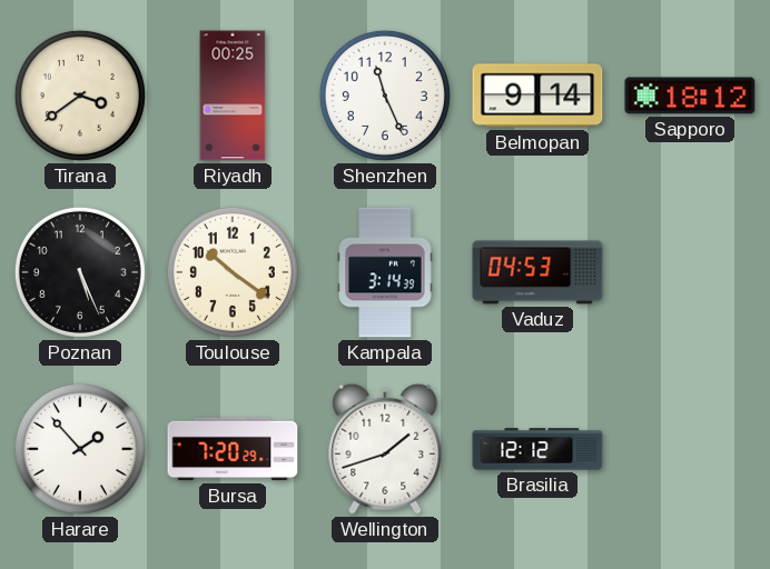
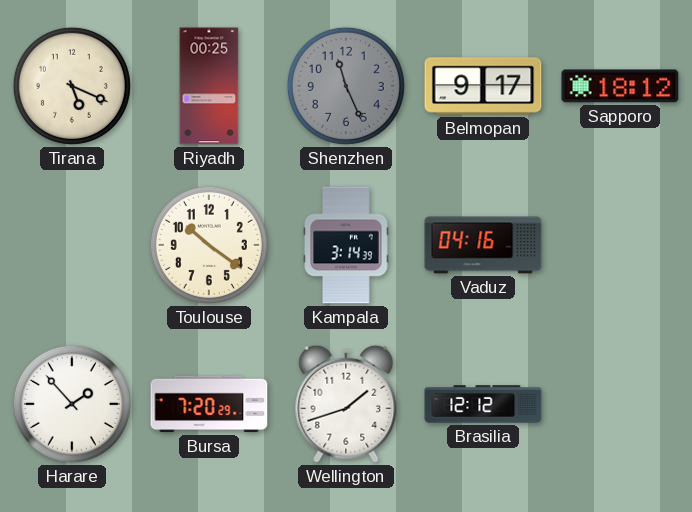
Tirana: 3:39 -> 5:19
Shenzhen dial: white -> grey
Belmopan: 9:14 -> 9:17
Poznan: 5:26 -> none
Vaduz: 04:53 -> 04:16
